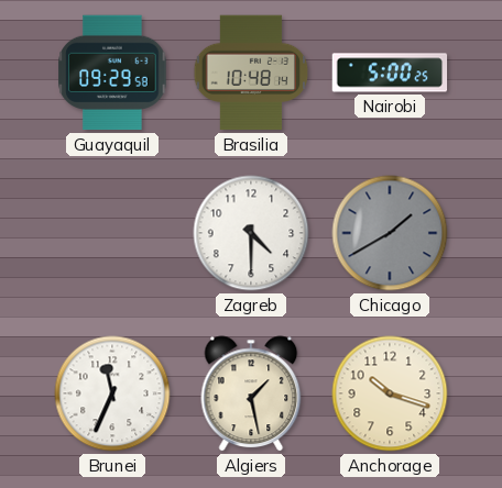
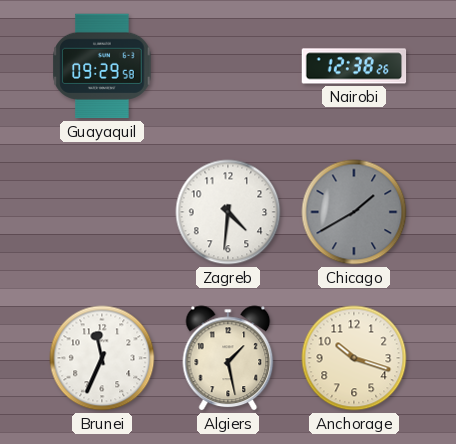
Brasilia: 10:48 -> none
Nairobi: 5:00 -> 12:38
Zagreb: 4:30 -> 4:31
